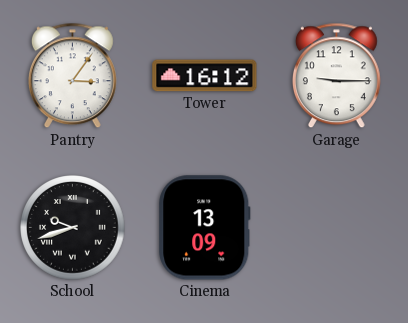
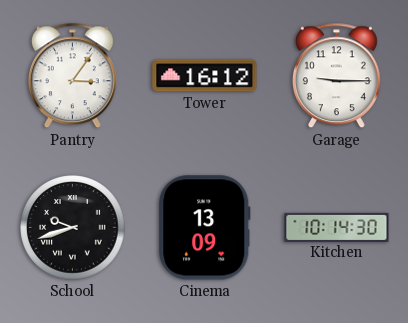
Kitchen: none -> 10:14
